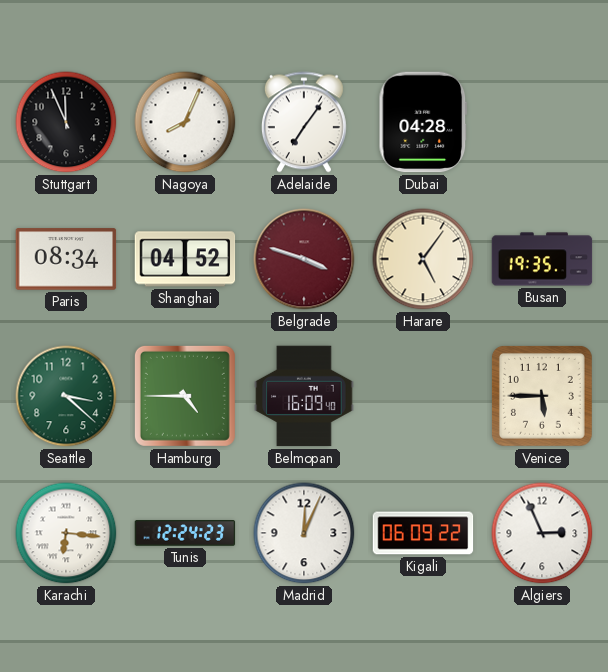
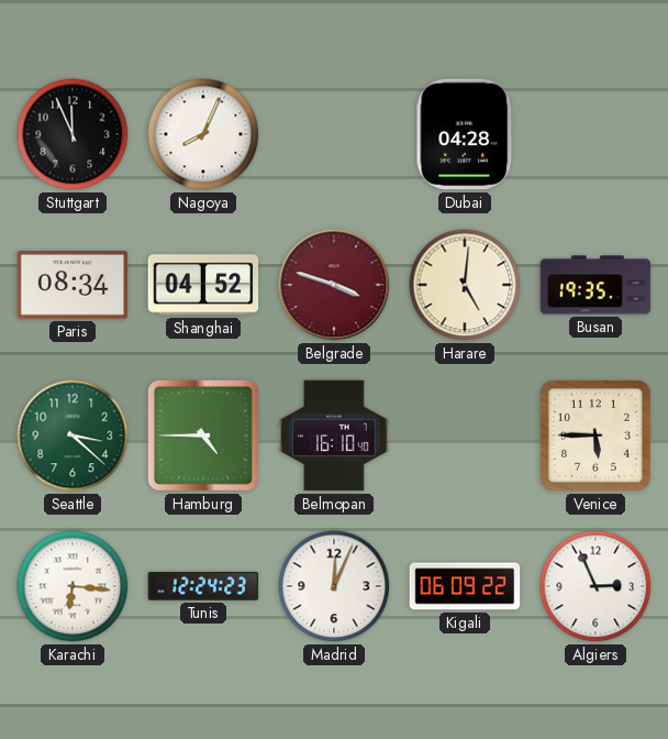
Adelaide: 7:06 -> none
Harare: 5:06 -> 5:01
Belmopan: 16:09 -> 16:10
